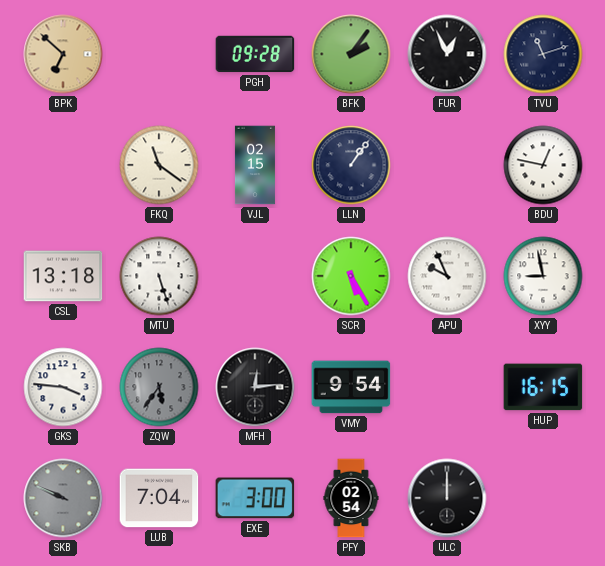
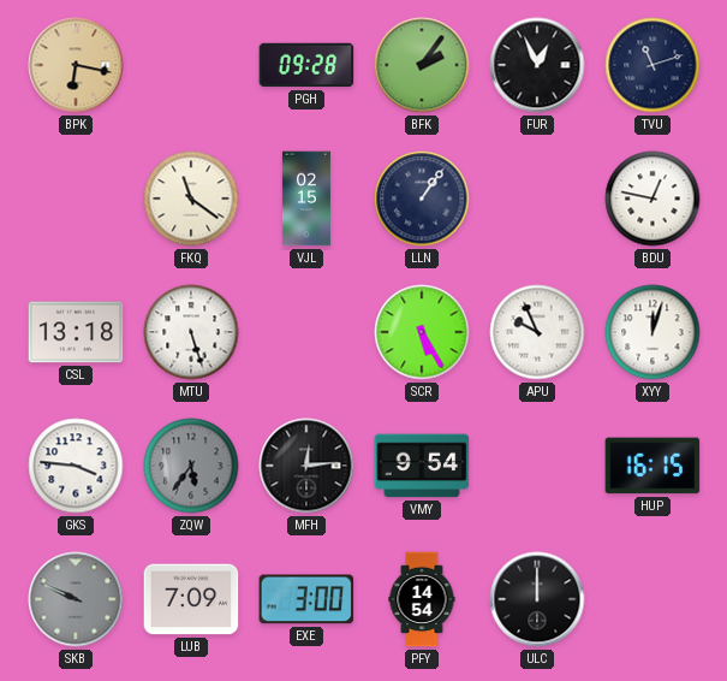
BPK: 6:52 -> 6:17
XYY: 8:58 -> 12:03
LUB: 7:04 -> 7:09
PFY: 02:54 -> 14:54
